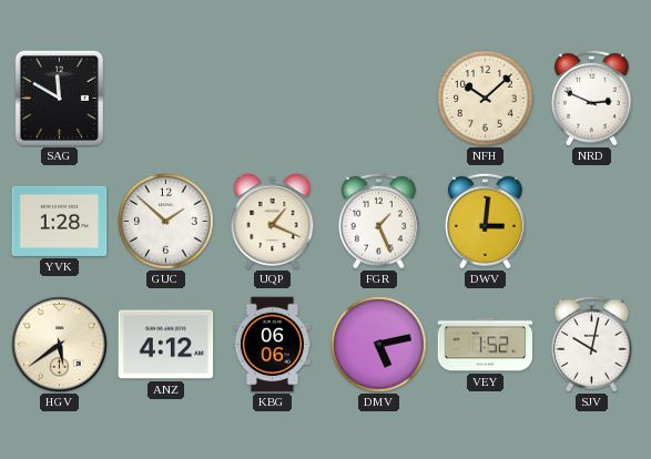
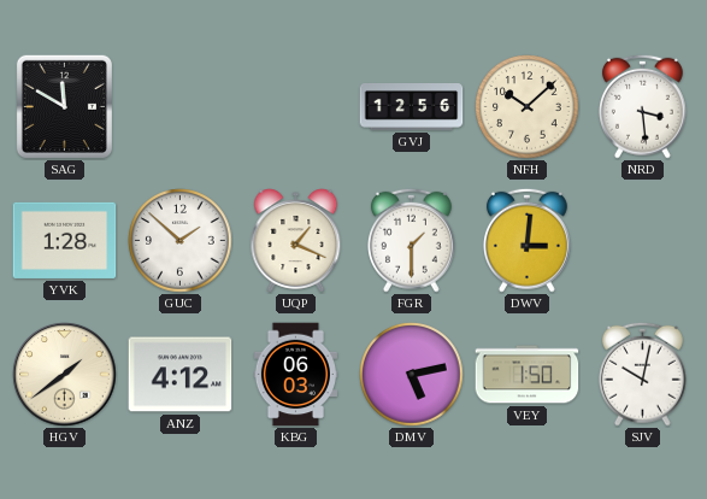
GVJ: none -> 12:56
NRD: 2:49 -> 3:29
FGR: 1:26 -> 1:30
HGV: 5:39 -> 1:39
KBG: 06:06 -> 06:03
VEY: 1:52 -> 1:50
